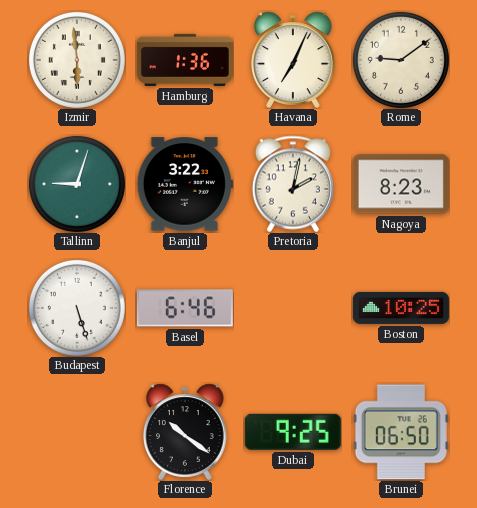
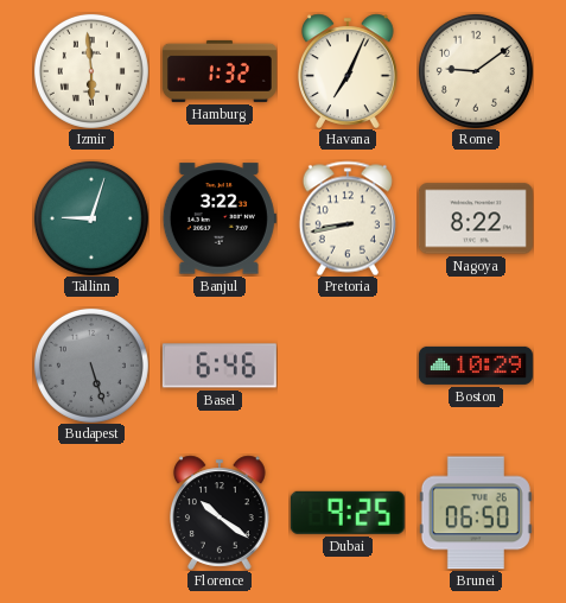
Hamburg: 1:36 -> 1:32
Pretoria: 2:02 -> 8:43
Nagoya: 8:23 -> 8:22
Budapest dial: white -> grey
Boston: 10:25 -> 10:29
